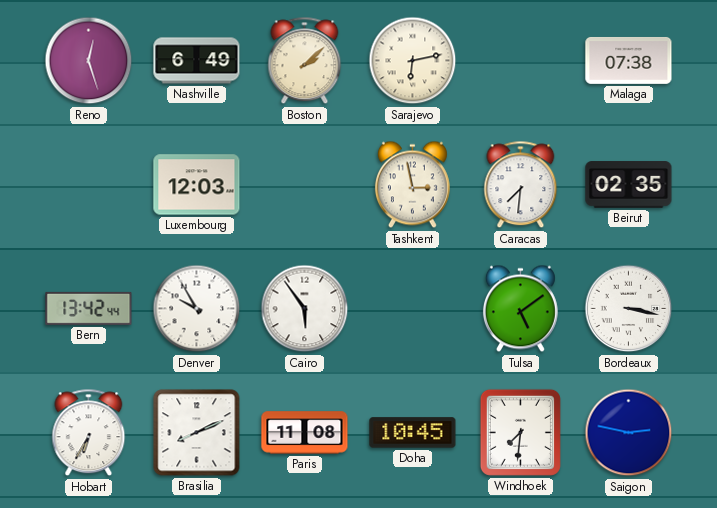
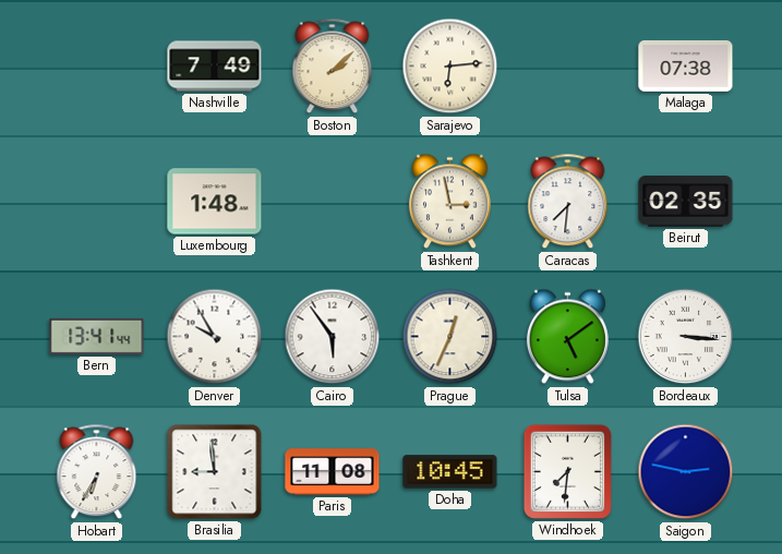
Reno: 12:27 -> none
Nashville: 6:49 -> 7:49
Sarajevo: 6:13 -> 6:14
Luxembourg: 12:03 -> 1:48
Bern: 13:42 -> 13:41
Prague: none -> 12:34
Bordeaux: 3:17 -> 3:16
Brasilia: 8:11 -> 8:59
